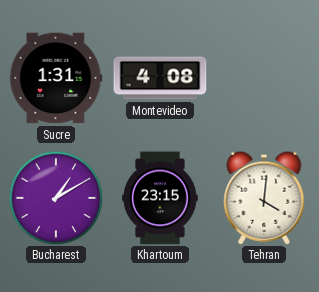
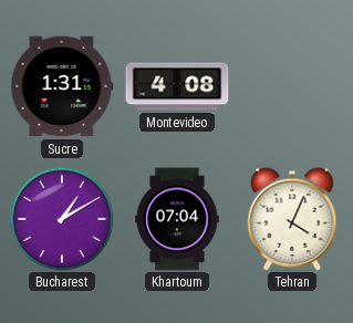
Khartoum: 23:15 -> 07:04
Tehran: 4:01 -> 4:04
